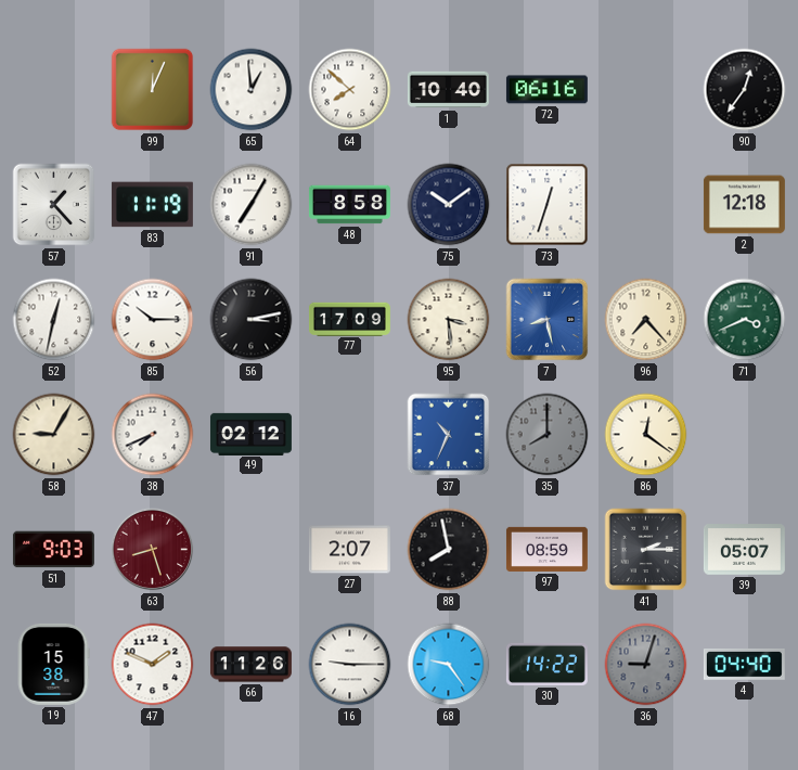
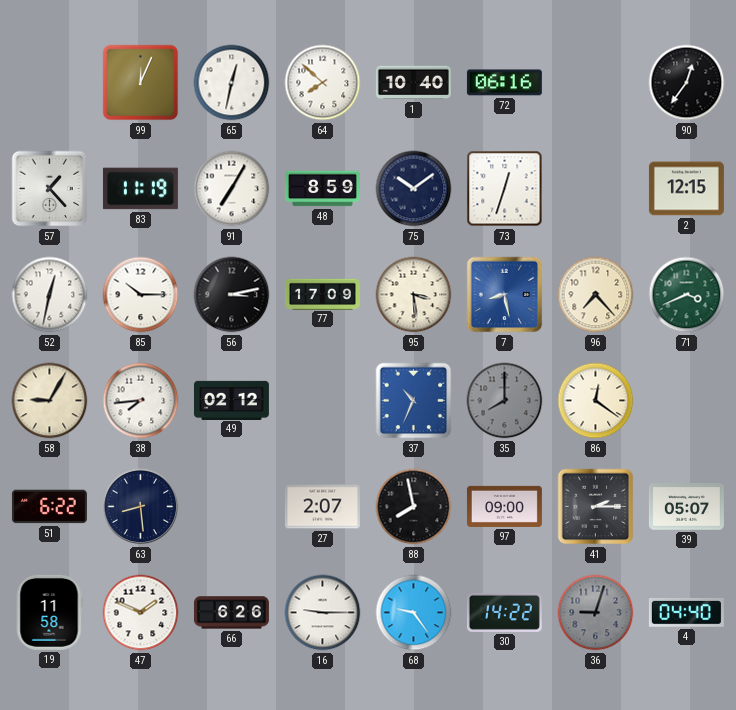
65: 12:59 -> 12:32
48: 8:58 -> 8:59
2: 12:18 -> 12:15
38: 7:41 -> 7:44
51: 9:03 -> 6:22
63: 8:27 -> 8:29
63 dial: burgundy -> navy
97: 08:59 -> 09:00
19: 15:38 -> 11:58
66: 11:26 -> 6:26
